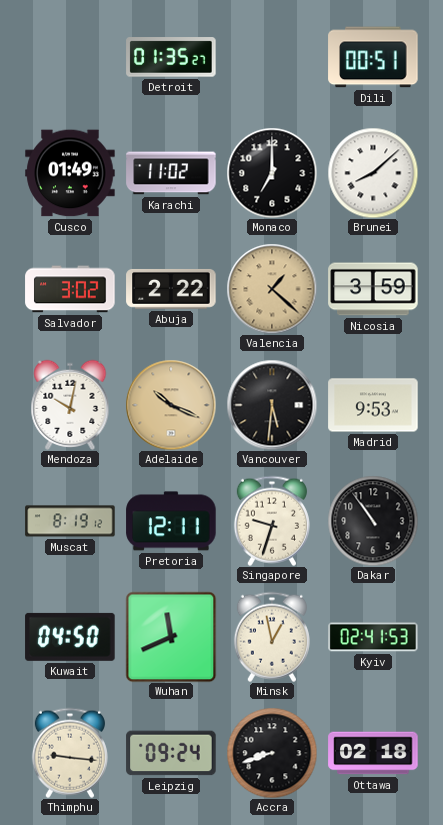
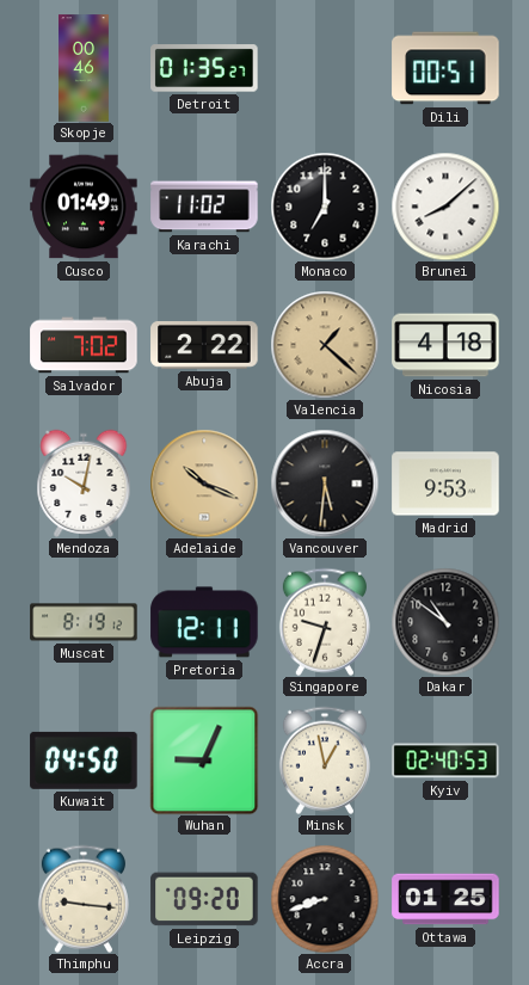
Skopje: none -> 00:46
Salvador: 3:02 -> 7:02
Nicosia: 3:59 -> 4:18
Dakar: 10:54 -> 10:51
Wuhan: 11:41 -> 9:04
Kyiv: 02:41 -> 02:40
Leipzig: 09:24 -> 09:20
Ottawa: 02:18 -> 01:25
